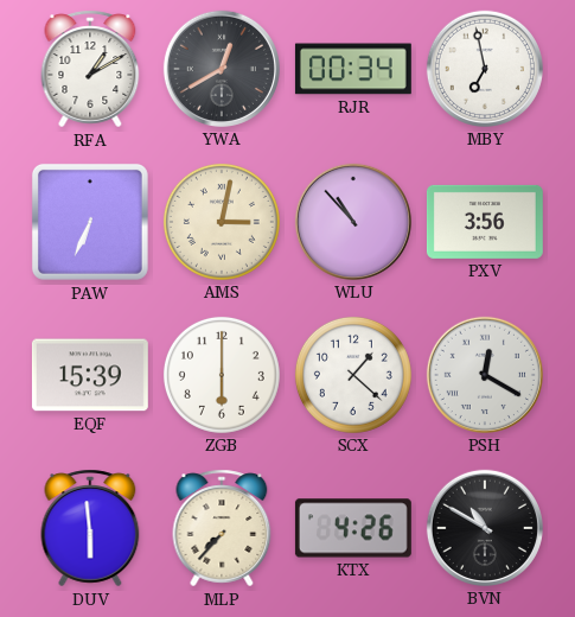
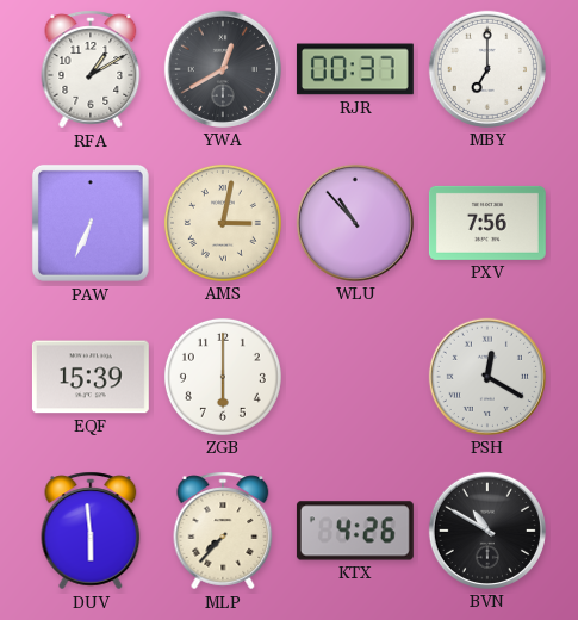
RJR: 00:34 -> 00:37
MBY: 6:58 -> 7:00
PXV: 3:56 -> 7:56
SCX: 1:22 -> none
